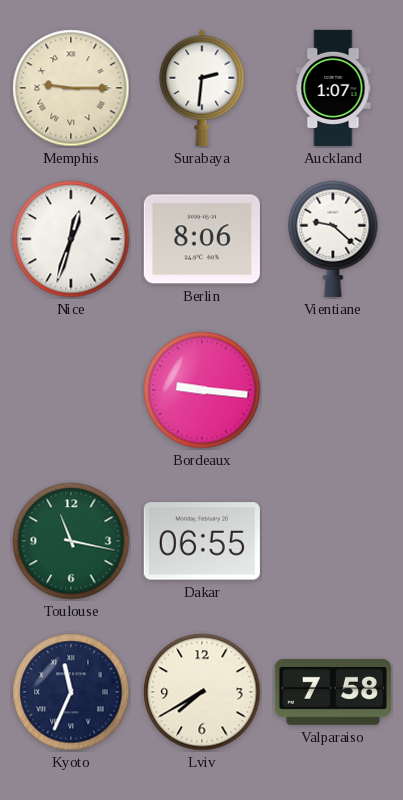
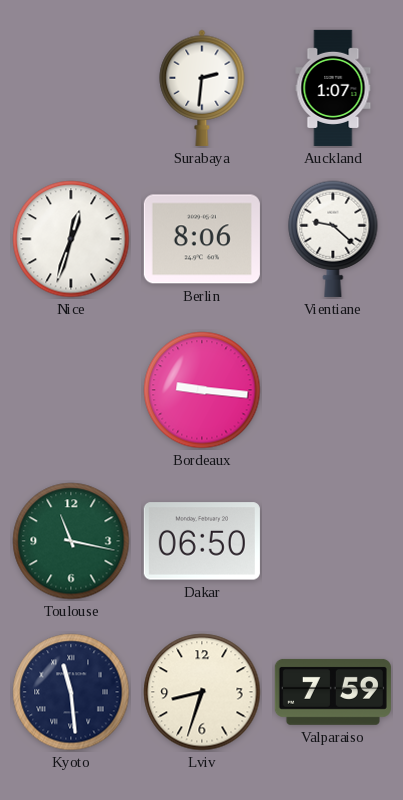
Memphis: 9:15 -> none
Dakar: 06:55 -> 06:50
Kyoto: 11:34 -> 11:29
Lviv: 7:40 -> 8:33
Valparaiso: 7:58 -> 7:59
